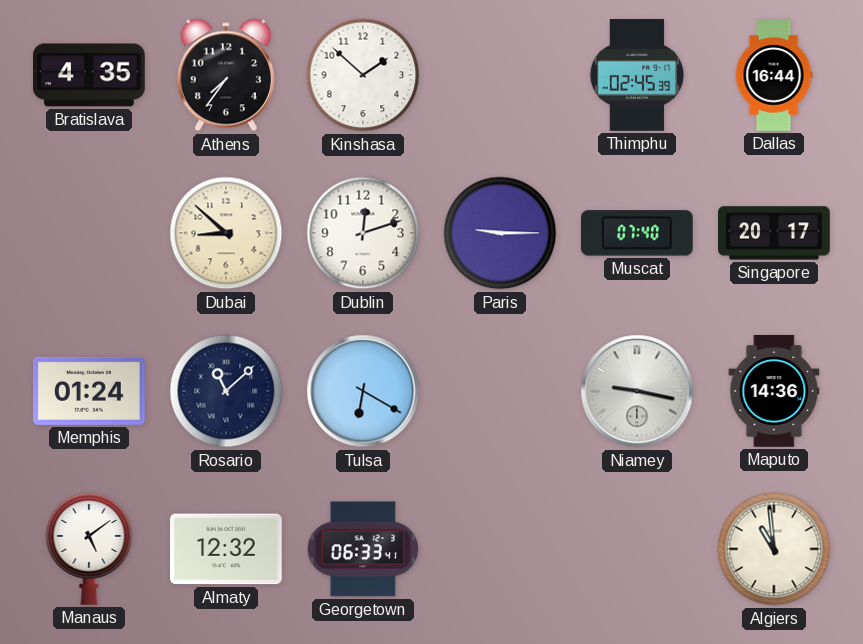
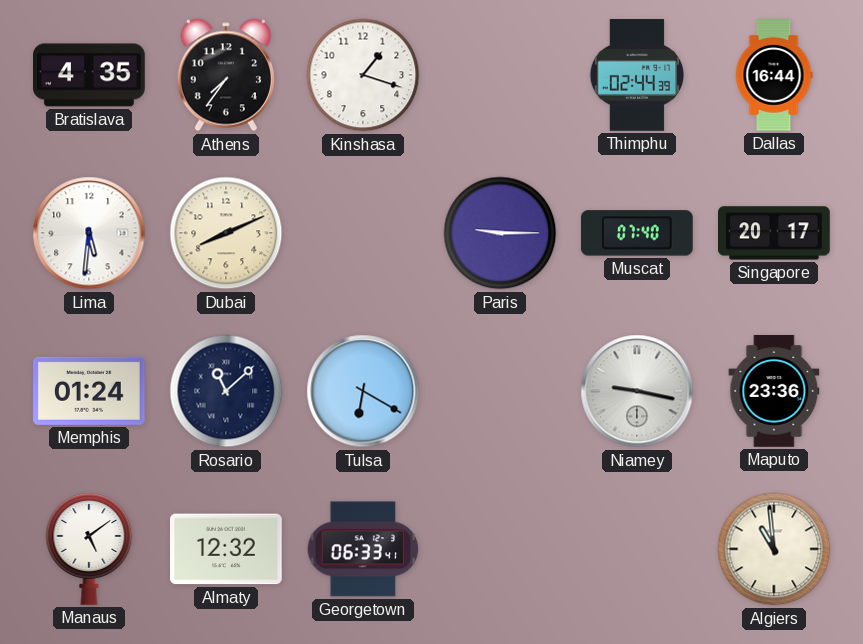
Kinshasa: 1:52 -> 1:18
Thimphu: 02:45 -> 02:44
Lima: none -> 5:31
Dubai: 8:52 -> 8:11
Dublin: 12:12 -> none
Maputo: 14:36 -> 23:36
